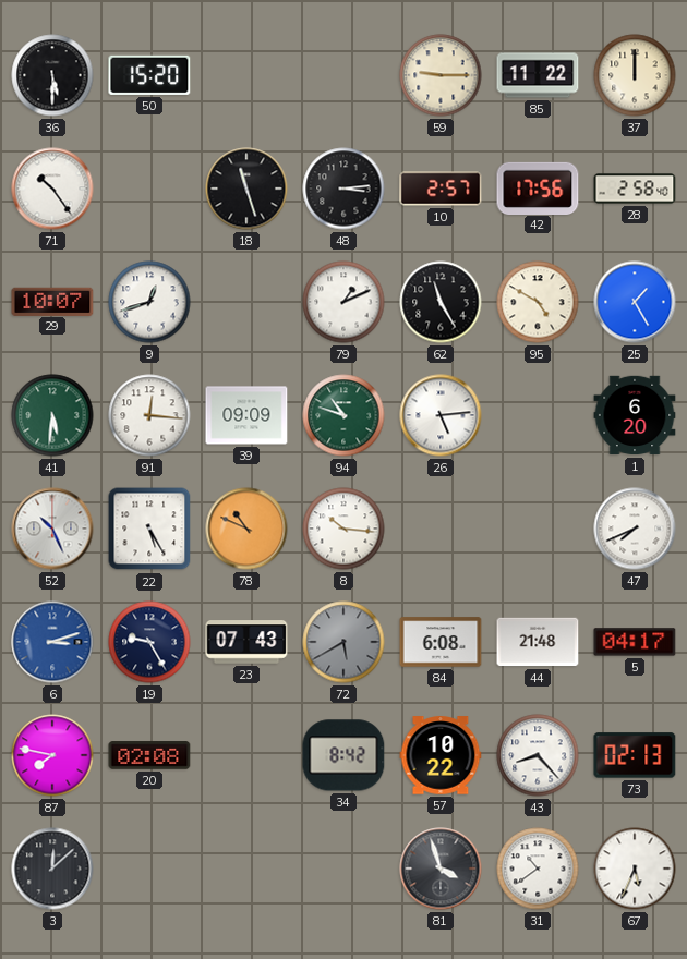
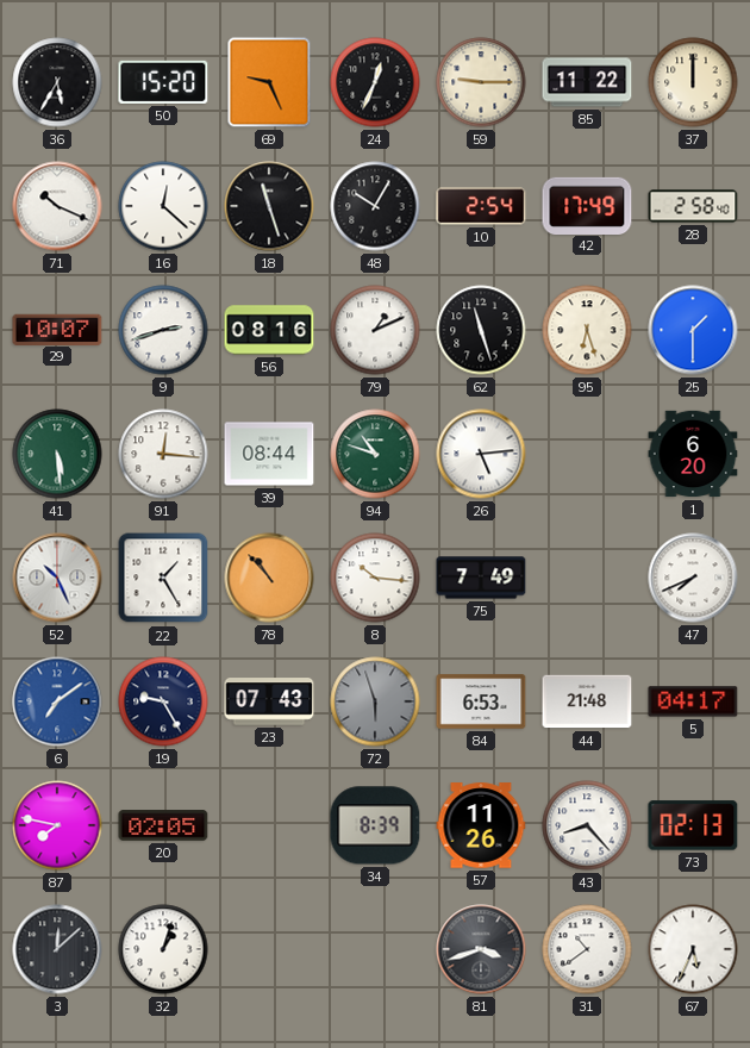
36: 5:30 -> 5:35
69: none -> 9:26
24: none -> 12:34
71: 10:24 -> 10:19
16: none -> 12:22
48: 3:14 -> 10:05
10: 2:57 -> 2:54
42: 17:56 -> 17:49
9: 12:42 -> 2:42
56: none -> 08:16
62: 11:25 -> 11:27
95: 4:50 -> 6:27
25: 1:25 -> 1:30
41: 5:31 -> 5:29
39: 09:09 -> 08:44
22: 5:25 -> 1:25
78: 10:49 -> 10:53
75: none -> 7:49
6: 3:12 -> 7:09
72: 5:40 -> 5:57
84: 6:08 -> 6:53
20: 02:08 -> 02:05
34: 8:42 -> 8:39
57: 10:22 -> 11:26
32: none -> 1:03
81: 3:57 -> 3:42
